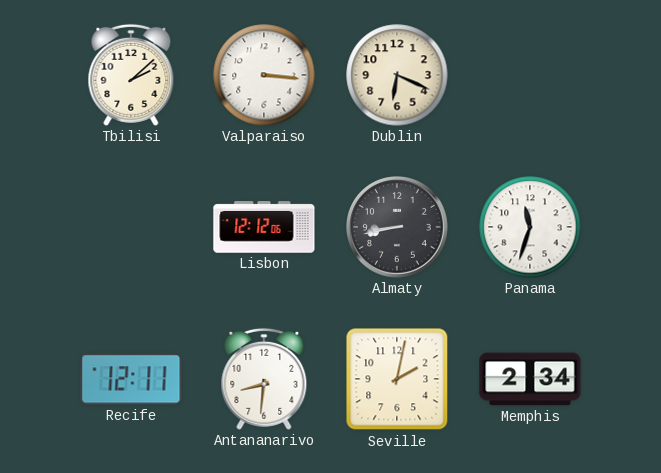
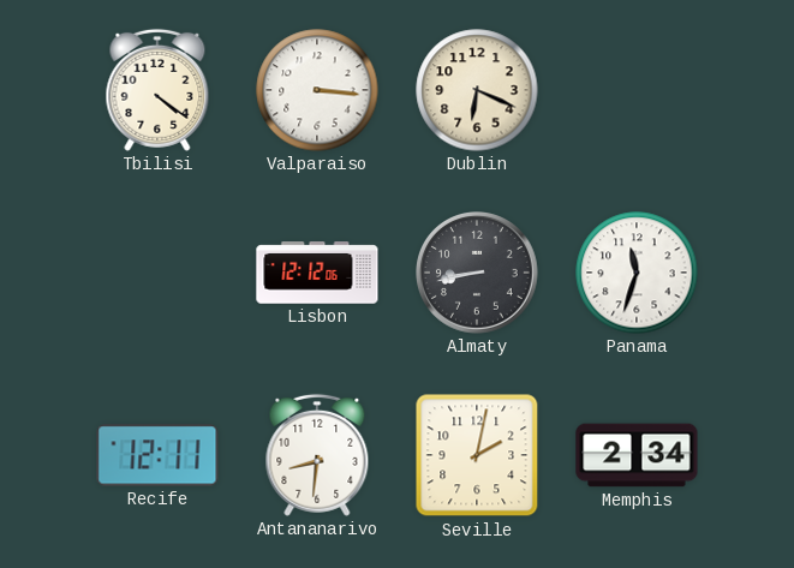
Tbilisi: 2:08 -> 4:21
